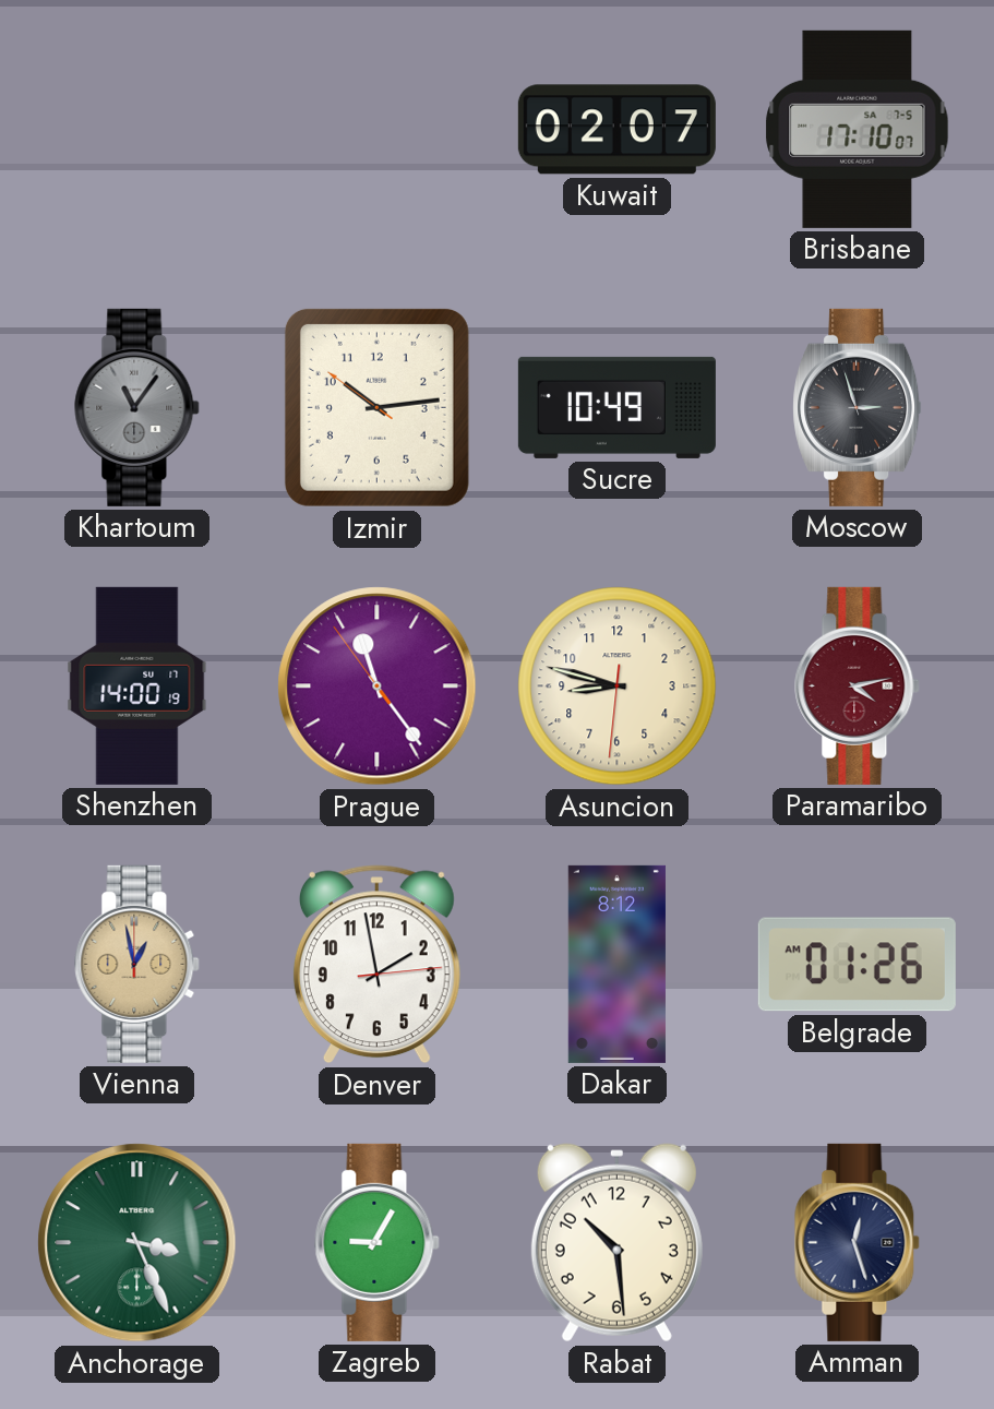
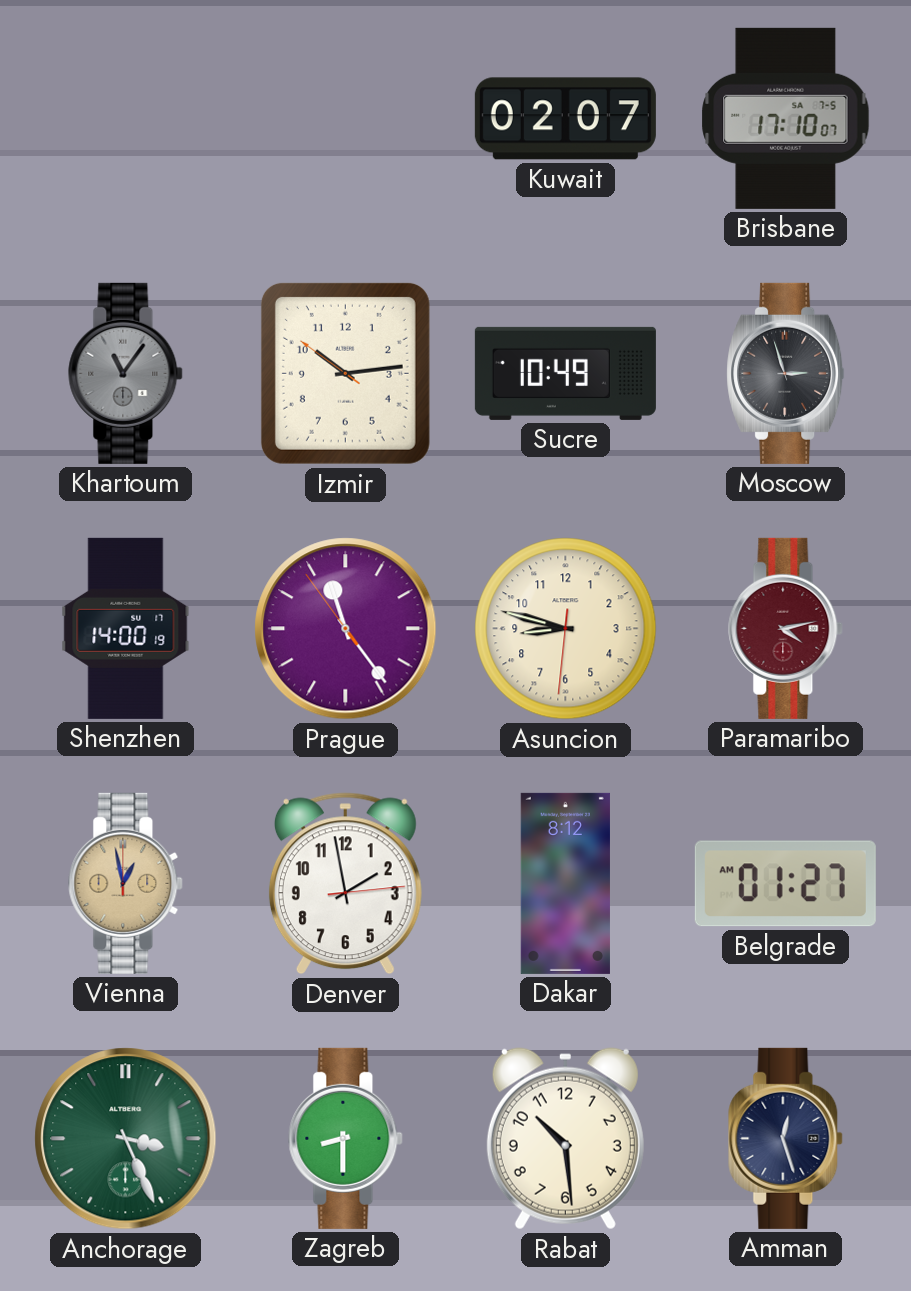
Belgrade: 01:26 -> 01:27
Zagreb: 9:05 -> 8:30
